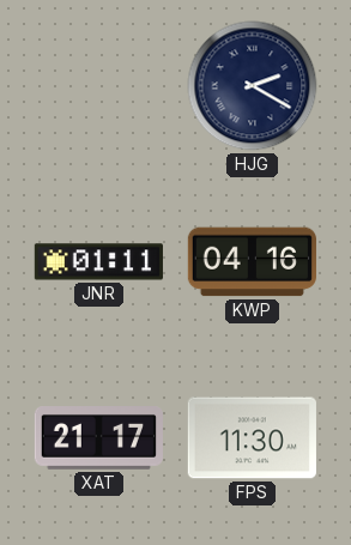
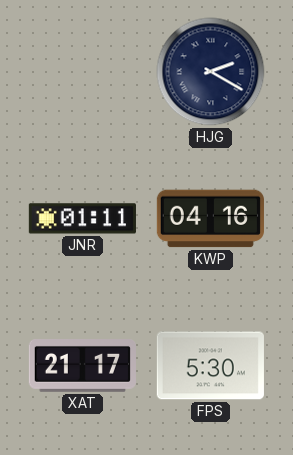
FPS: 11:30 -> 5:30
